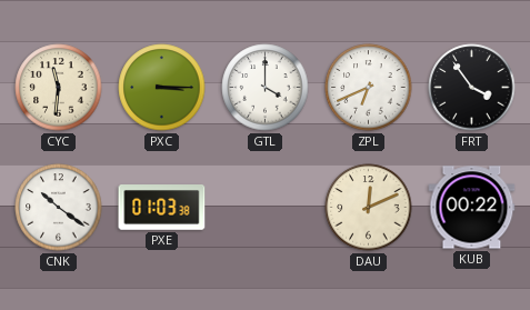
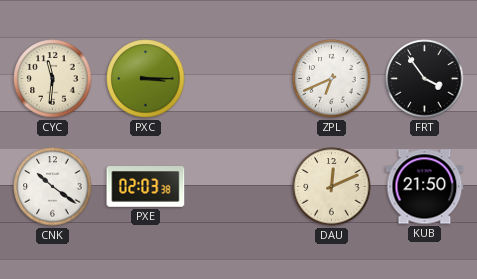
GTL: 4:00 -> none
PXE: 01:03 -> 02:03
KUB: 00:22 -> 21:50
